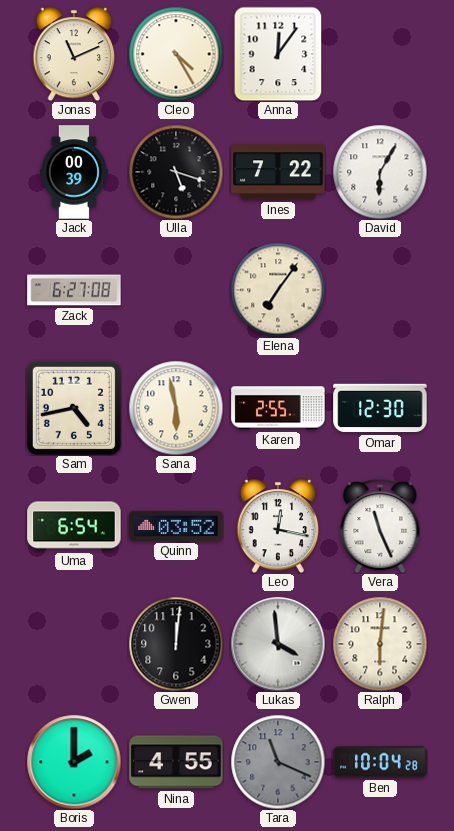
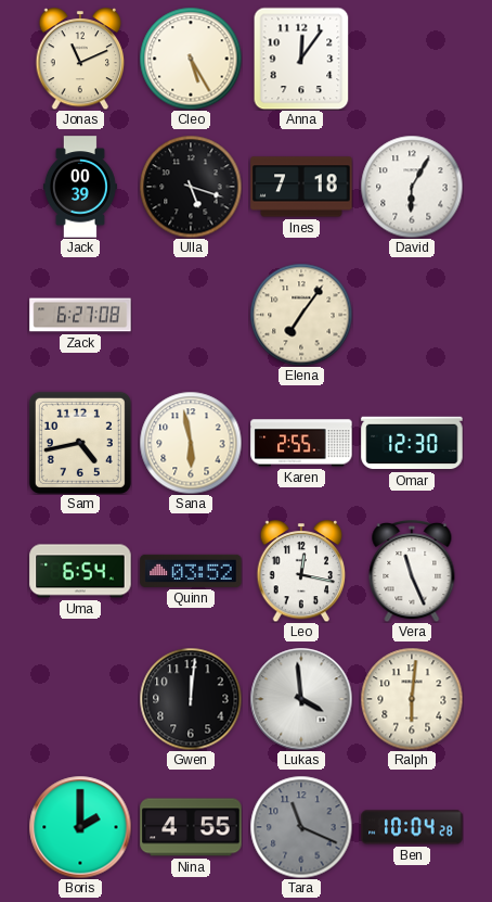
Cleo: 4:25 -> 5:25
Ines: 7:22 -> 7:18
